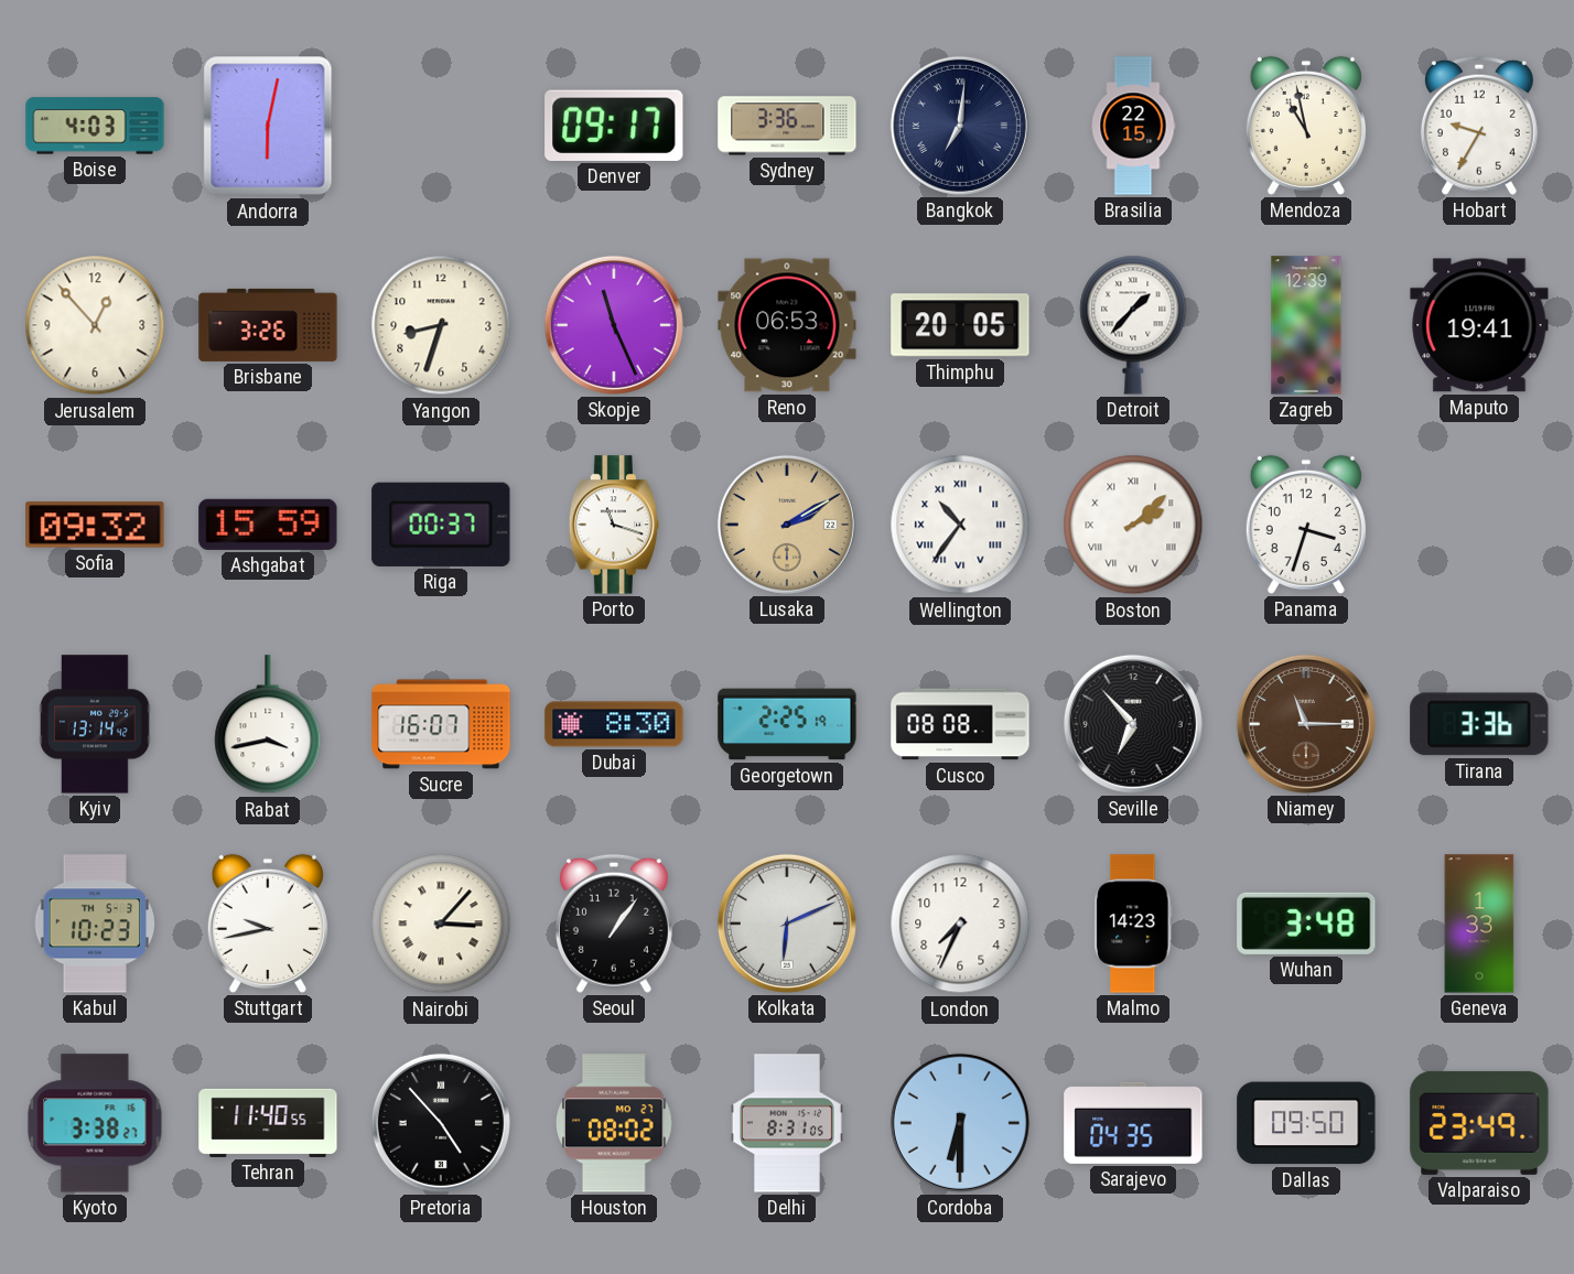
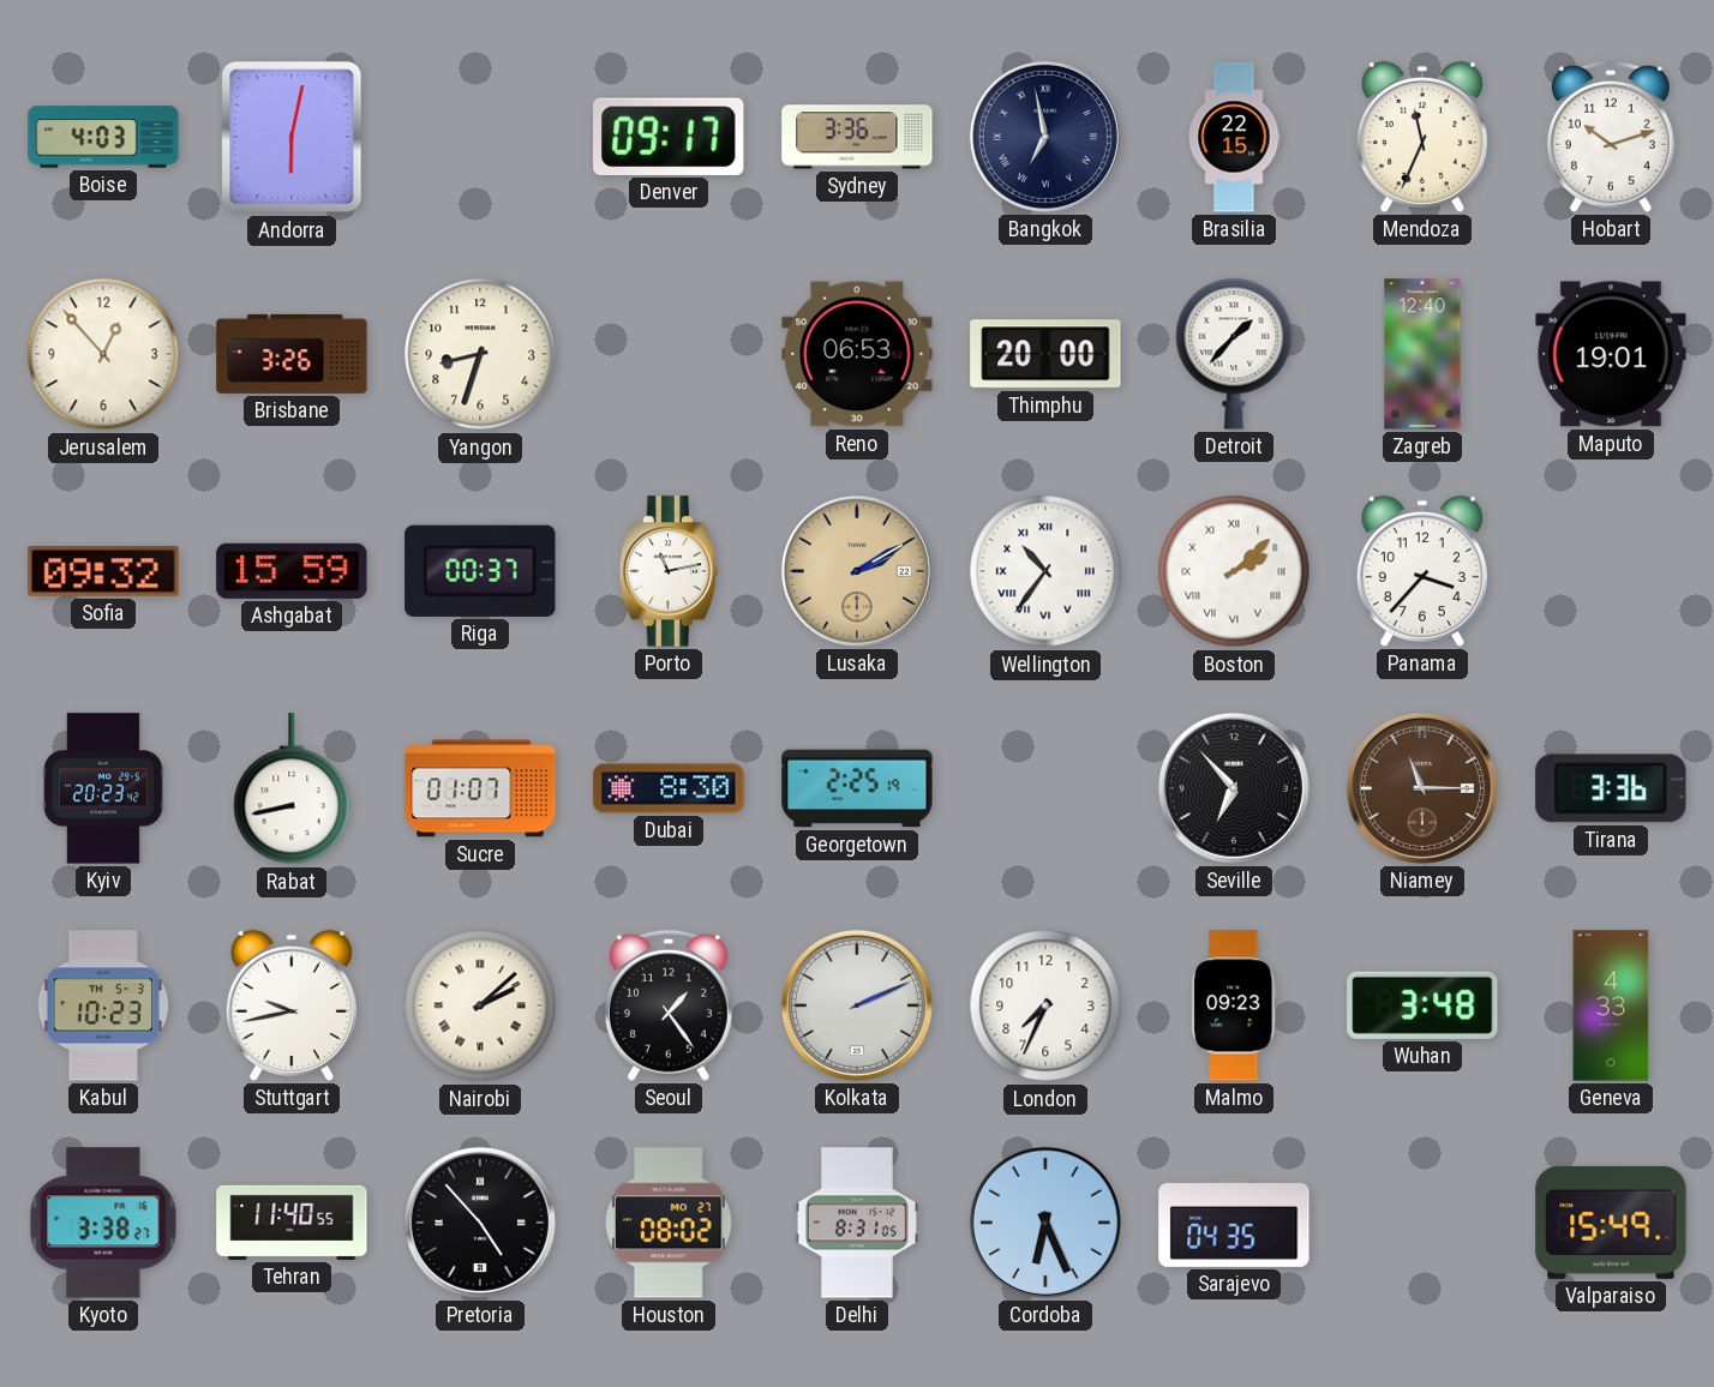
Bangkok: 7:01 -> 6:58
Mendoza: 10:58 -> 11:34
Hobart: 9:35 -> 10:12
Skopje: 11:26 -> none
Thimphu: 20:05 -> 20:00
Zagreb: 12:39 -> 12:40
Maputo: 19:41 -> 19:01
Porto: 11:18 -> 11:13
Panama: 3:33 -> 3:37
Kyiv: 13:14 -> 20:23
Rabat: 3:43 -> 8:43
Sucre: 16:07 -> 01:07
Cusco: 08:08 -> none
Nairobi: 3:07 -> 2:08
Seoul: 1:06 -> 1:24
Kolkata: 6:11 -> 2:11
Malmo: 14:23 -> 09:23
Geneva: 1:33 -> 4:33
Cordoba: 6:30 -> 6:26
Dallas: 09:50 -> none
Valparaiso: 23:49 -> 15:49
